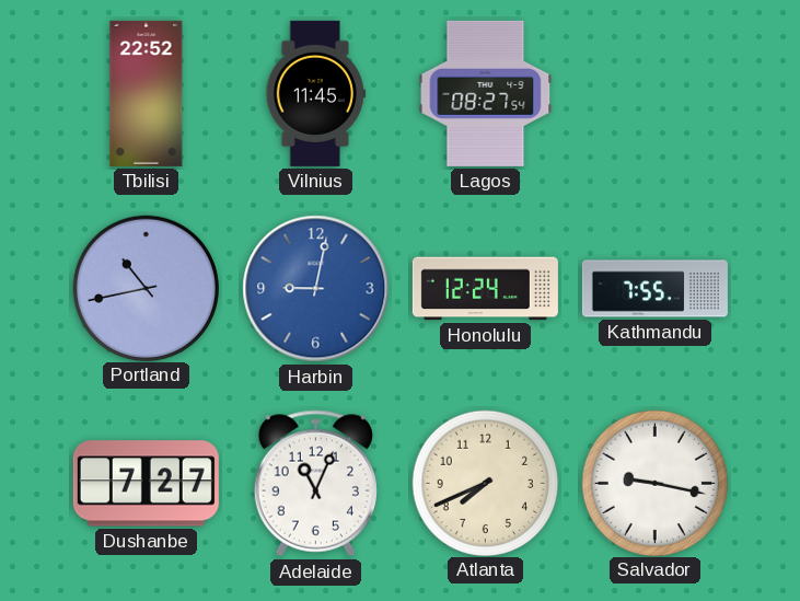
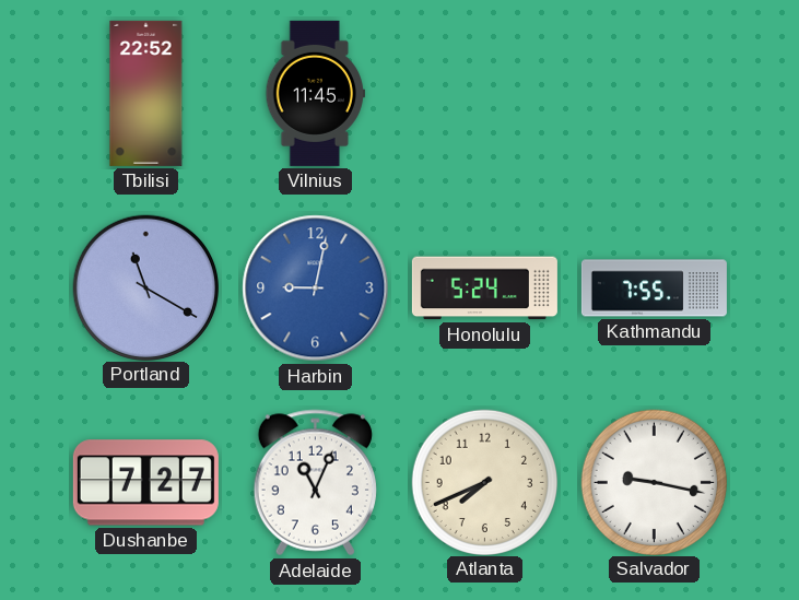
Lagos: 08:27 -> none
Portland: 10:43 -> 11:20
Honolulu: 12:24 -> 5:24
